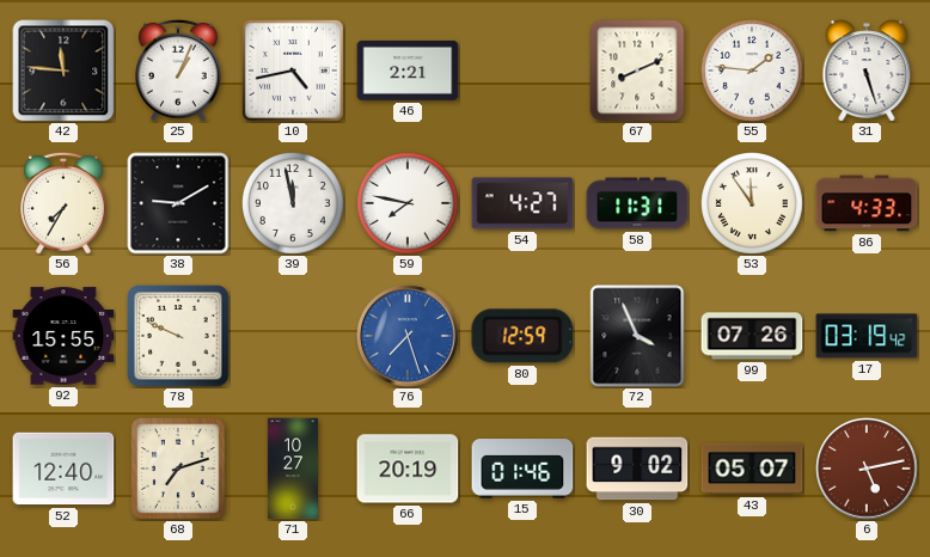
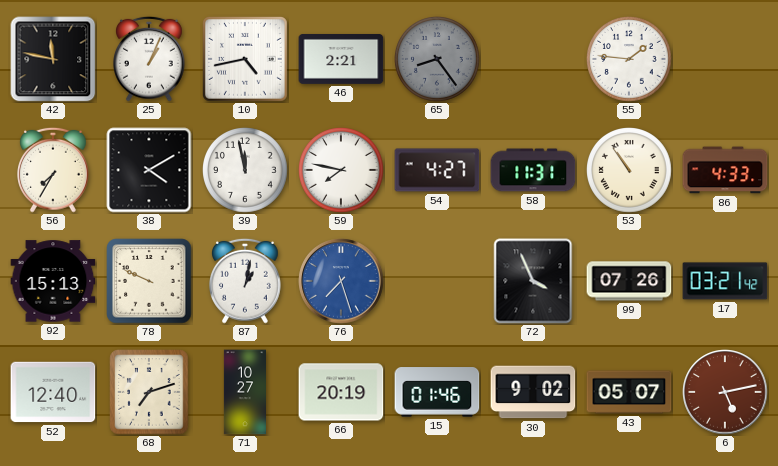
42: 11:46 -> 11:47
65: none -> 8:24
67: 8:11 -> none
31: 5:27 -> none
38: 9:10 -> 4:10
53: 11:54 -> 10:54
92: 15:55 -> 15:13
87: none -> 1:02
80: 12:59 -> none
17: 03:19 -> 03:21
